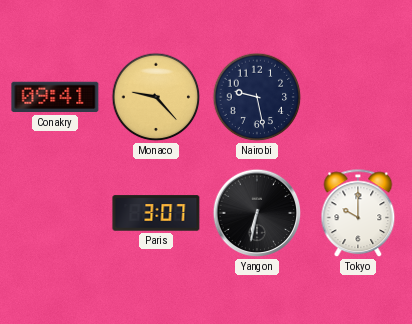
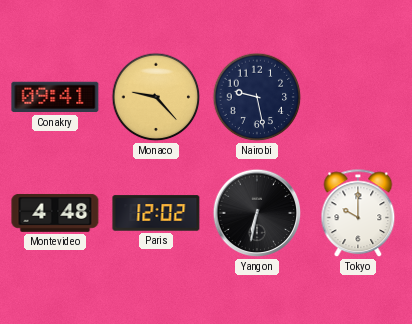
Montevideo: none -> 4:48
Paris: 3:07 -> 12:02
